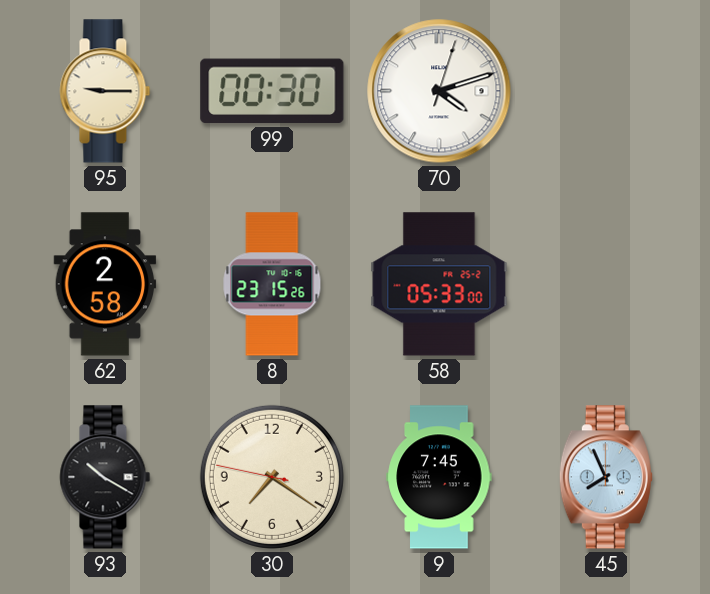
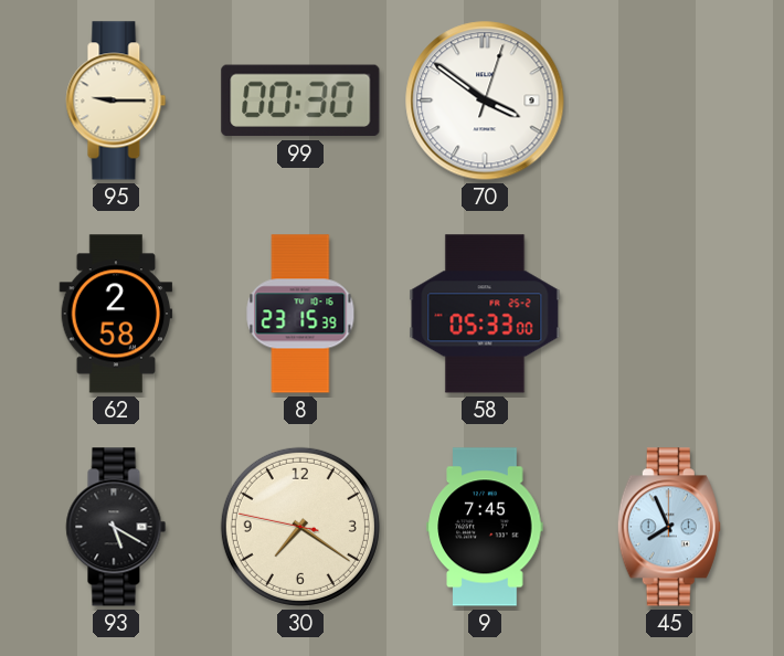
70: 4:12 -> 3:51
8: 23:15:26 -> 23:15:39
93: 10:20 -> 5:20
